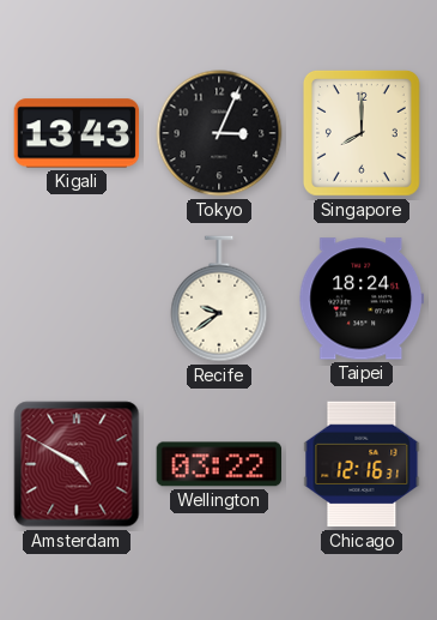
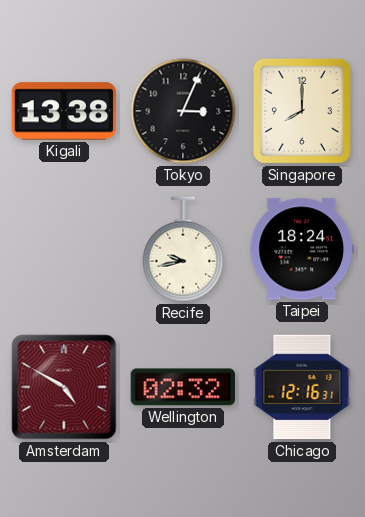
Kigali: 13:43 -> 13:38
Recife: 9:39 -> 9:43
Wellington: 03:22 -> 02:32
